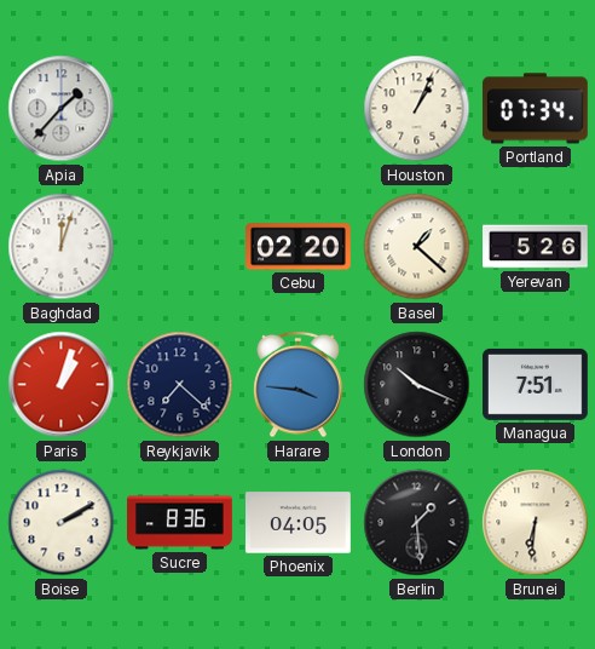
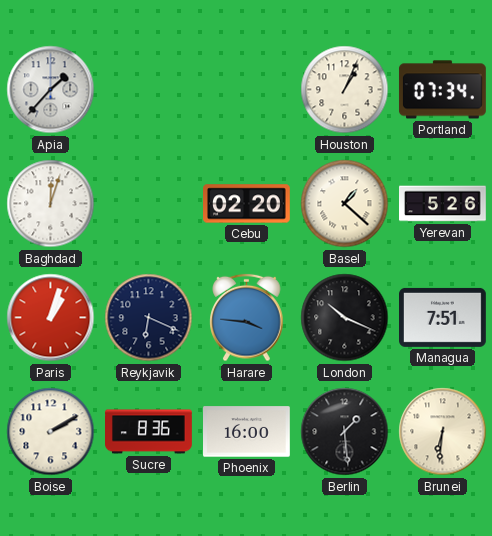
Reykjavik: 7:22 -> 6:19
Phoenix: 04:05 -> 16:00
